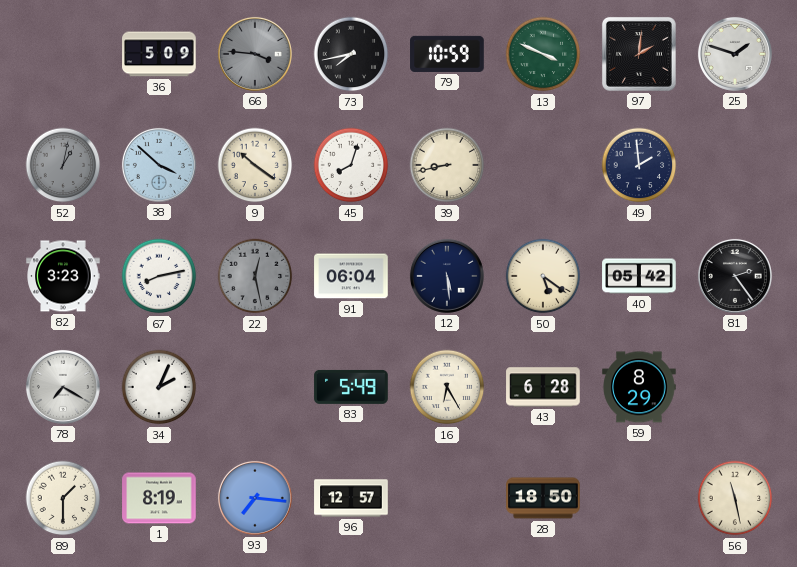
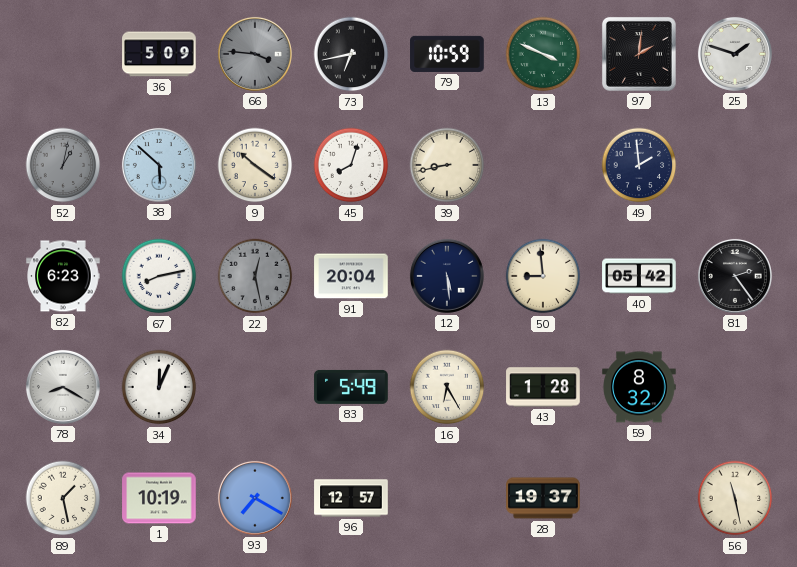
73: 7:43 -> 6:43
38: 3:52 -> 5:52
82: 3:23 -> 6:23
91: 06:04 -> 20:04
50: 5:21 -> 8:59
78: 7:20 -> 8:20
34: 2:04 -> 12:04
43: 6:28 -> 1:28
59: 8:29 -> 8:32
89: 1:30 -> 1:28
1: 8:19 -> 10:19
93: 7:16 -> 7:20
28: 18:50 -> 19:37
